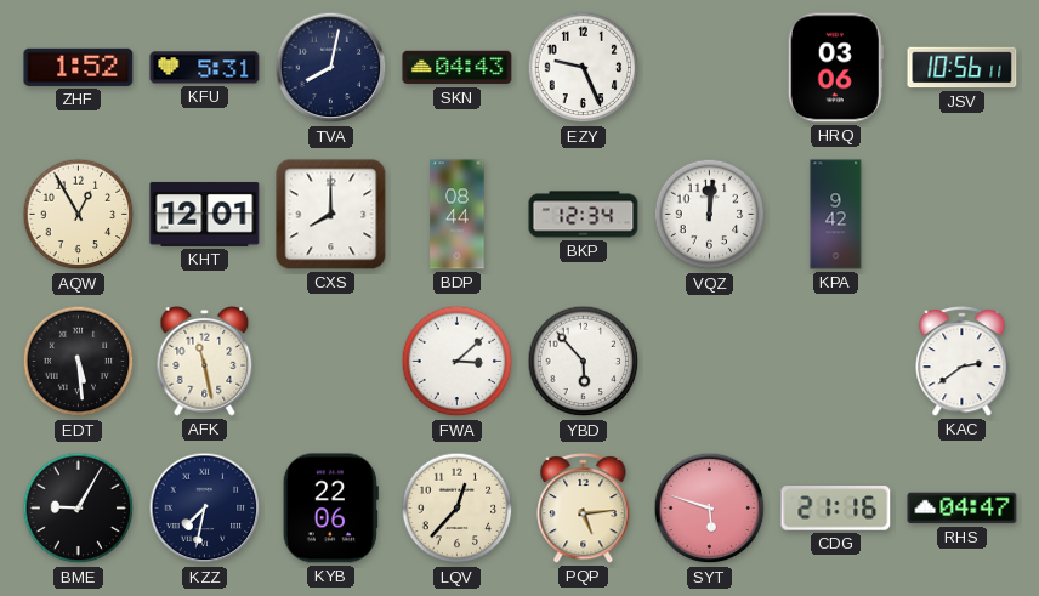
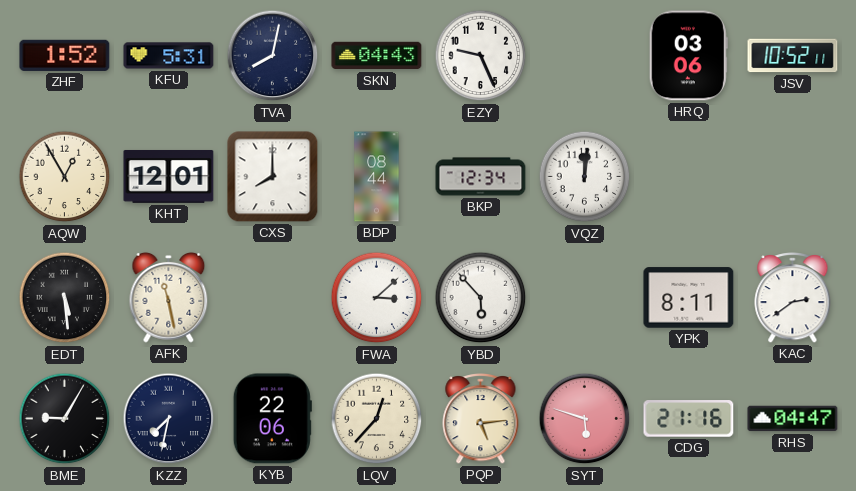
JSV: 10:56 -> 10:52
KPA: 9:42 -> none
YPK: none -> 8:11
